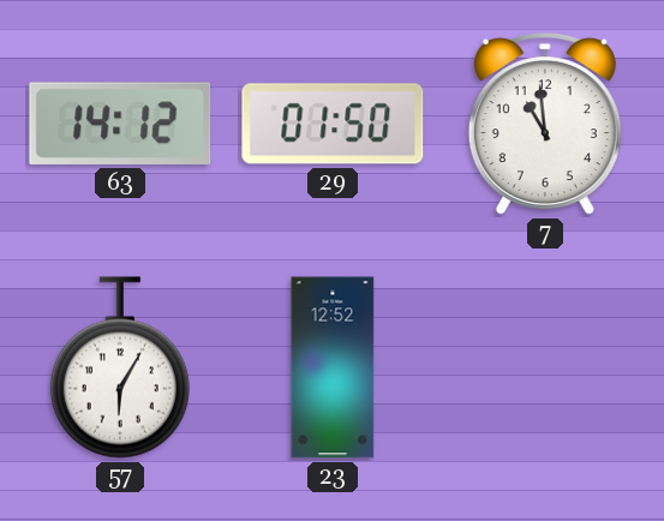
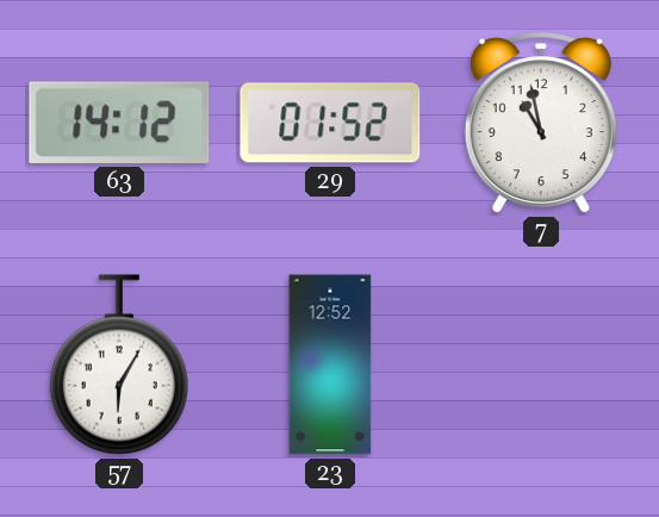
29: 01:50 -> 01:52
7: 10:59 -> 10:58
